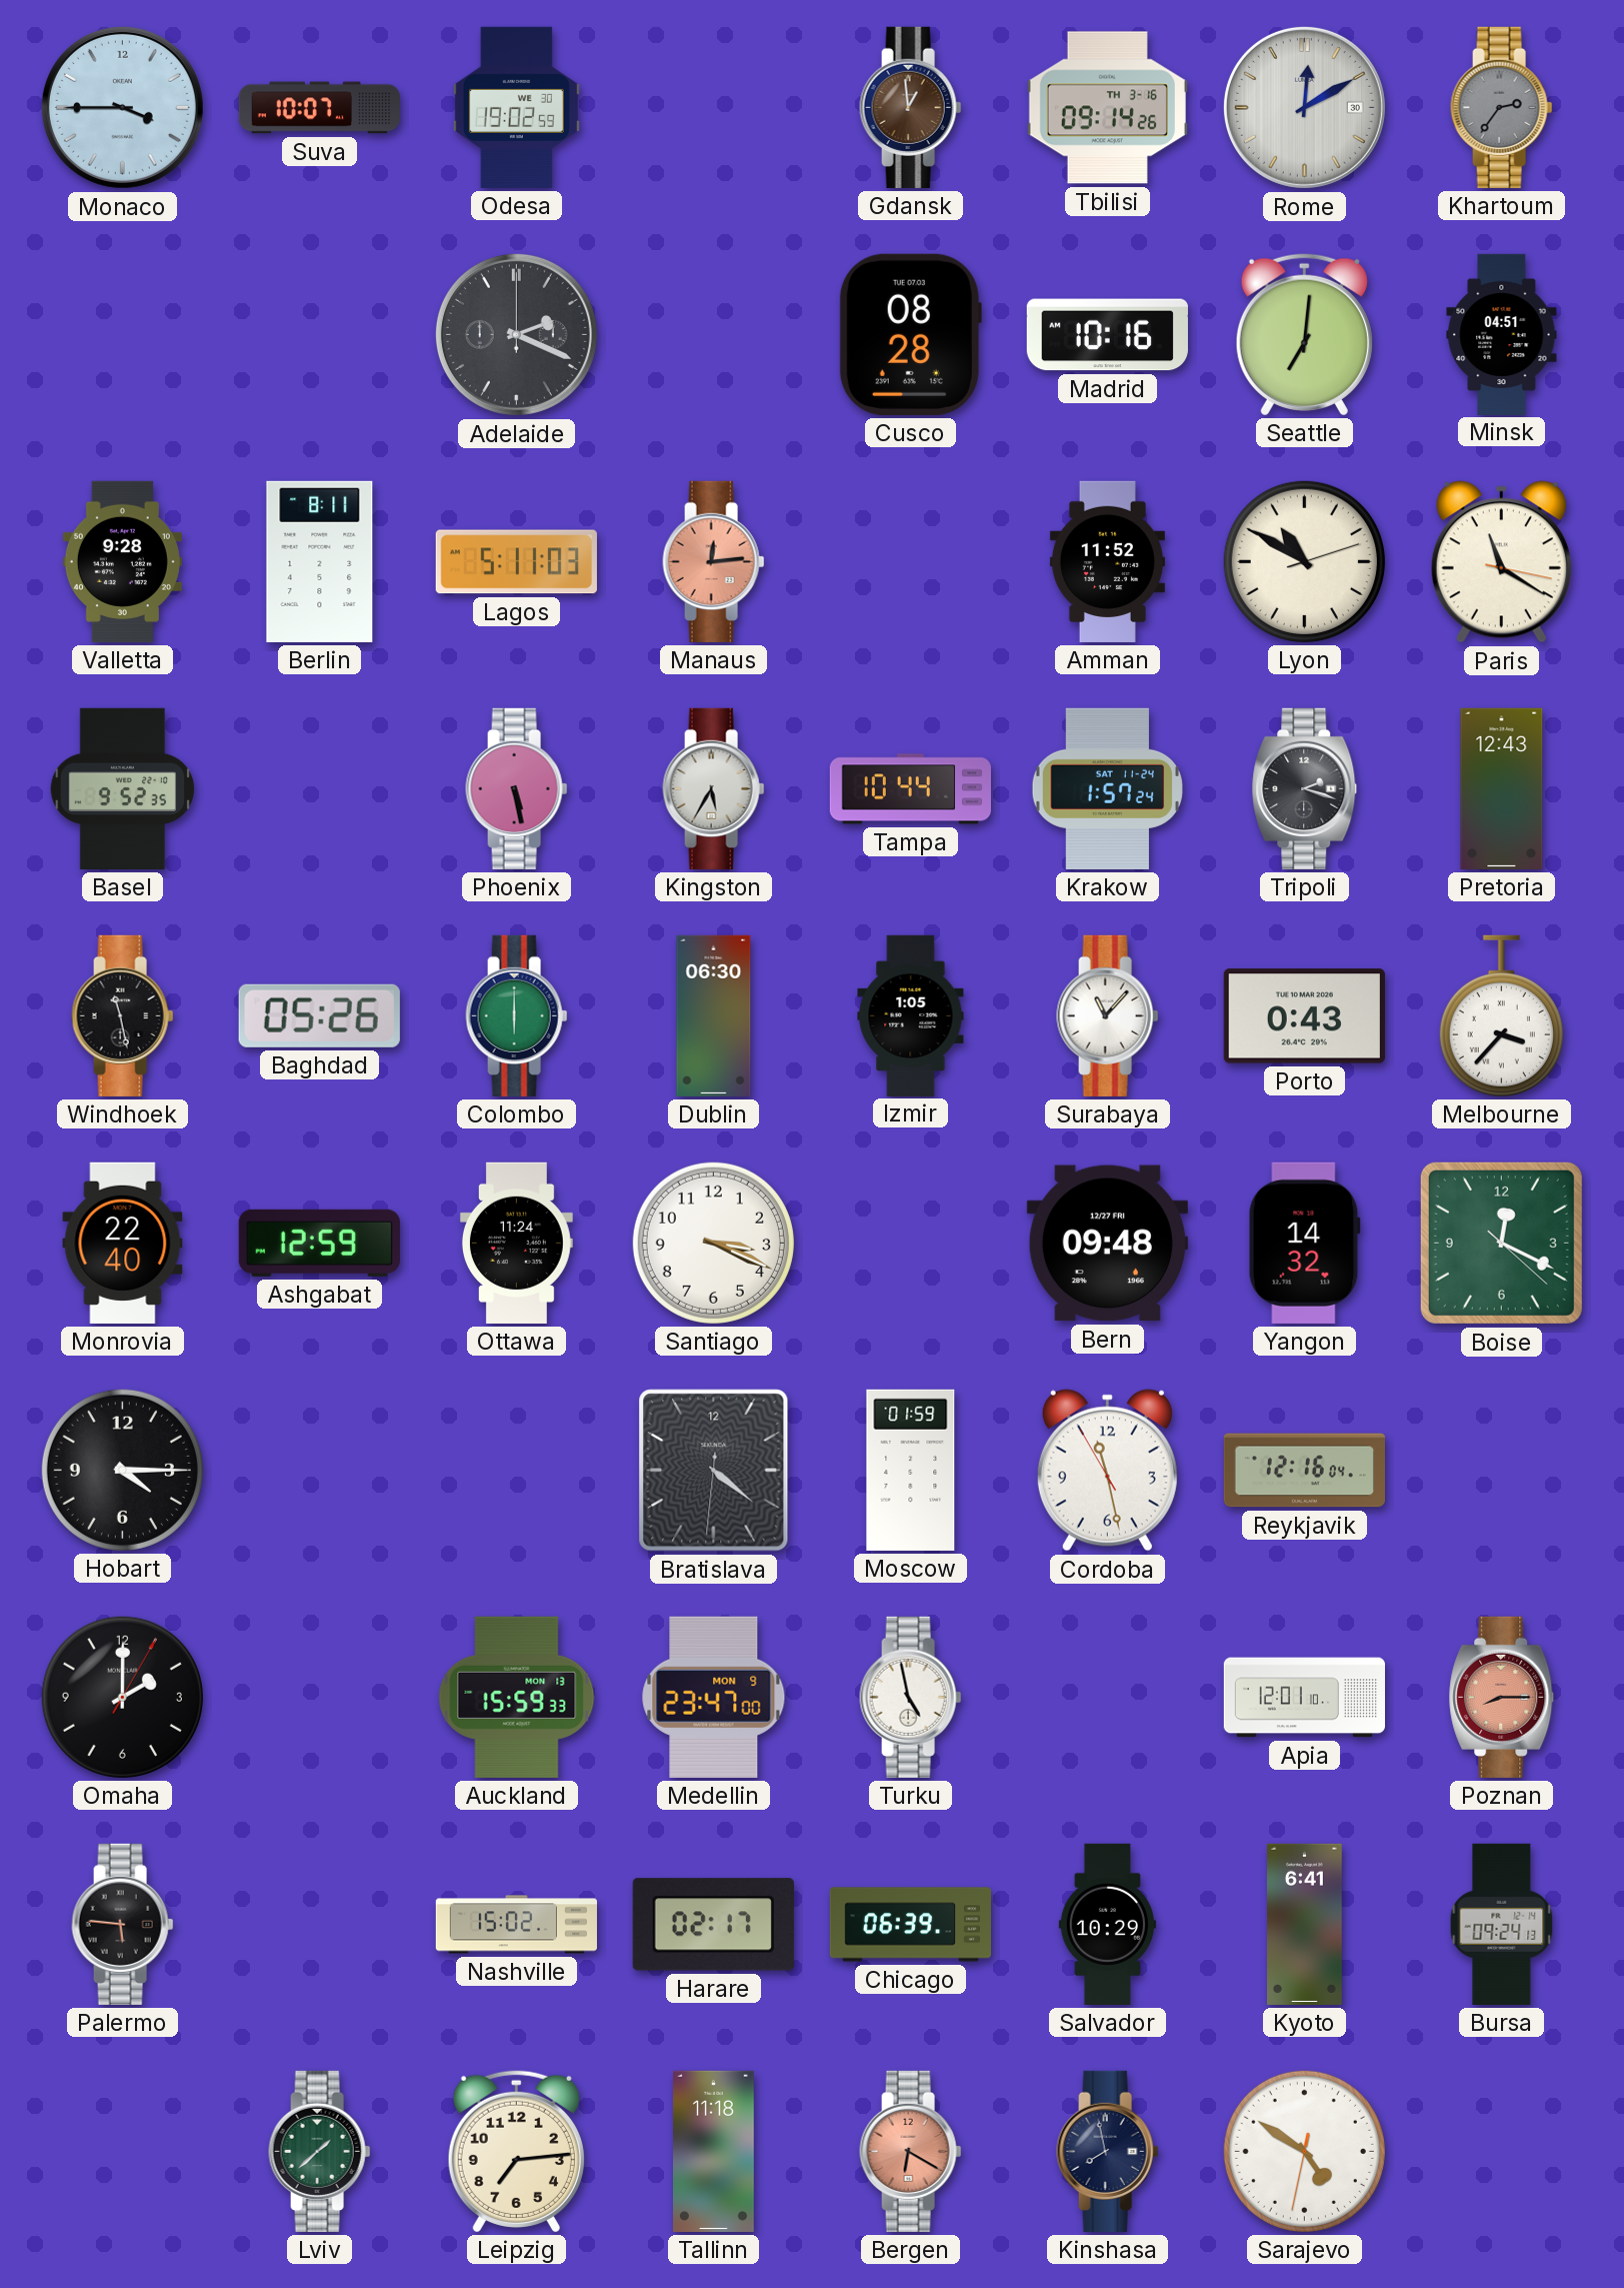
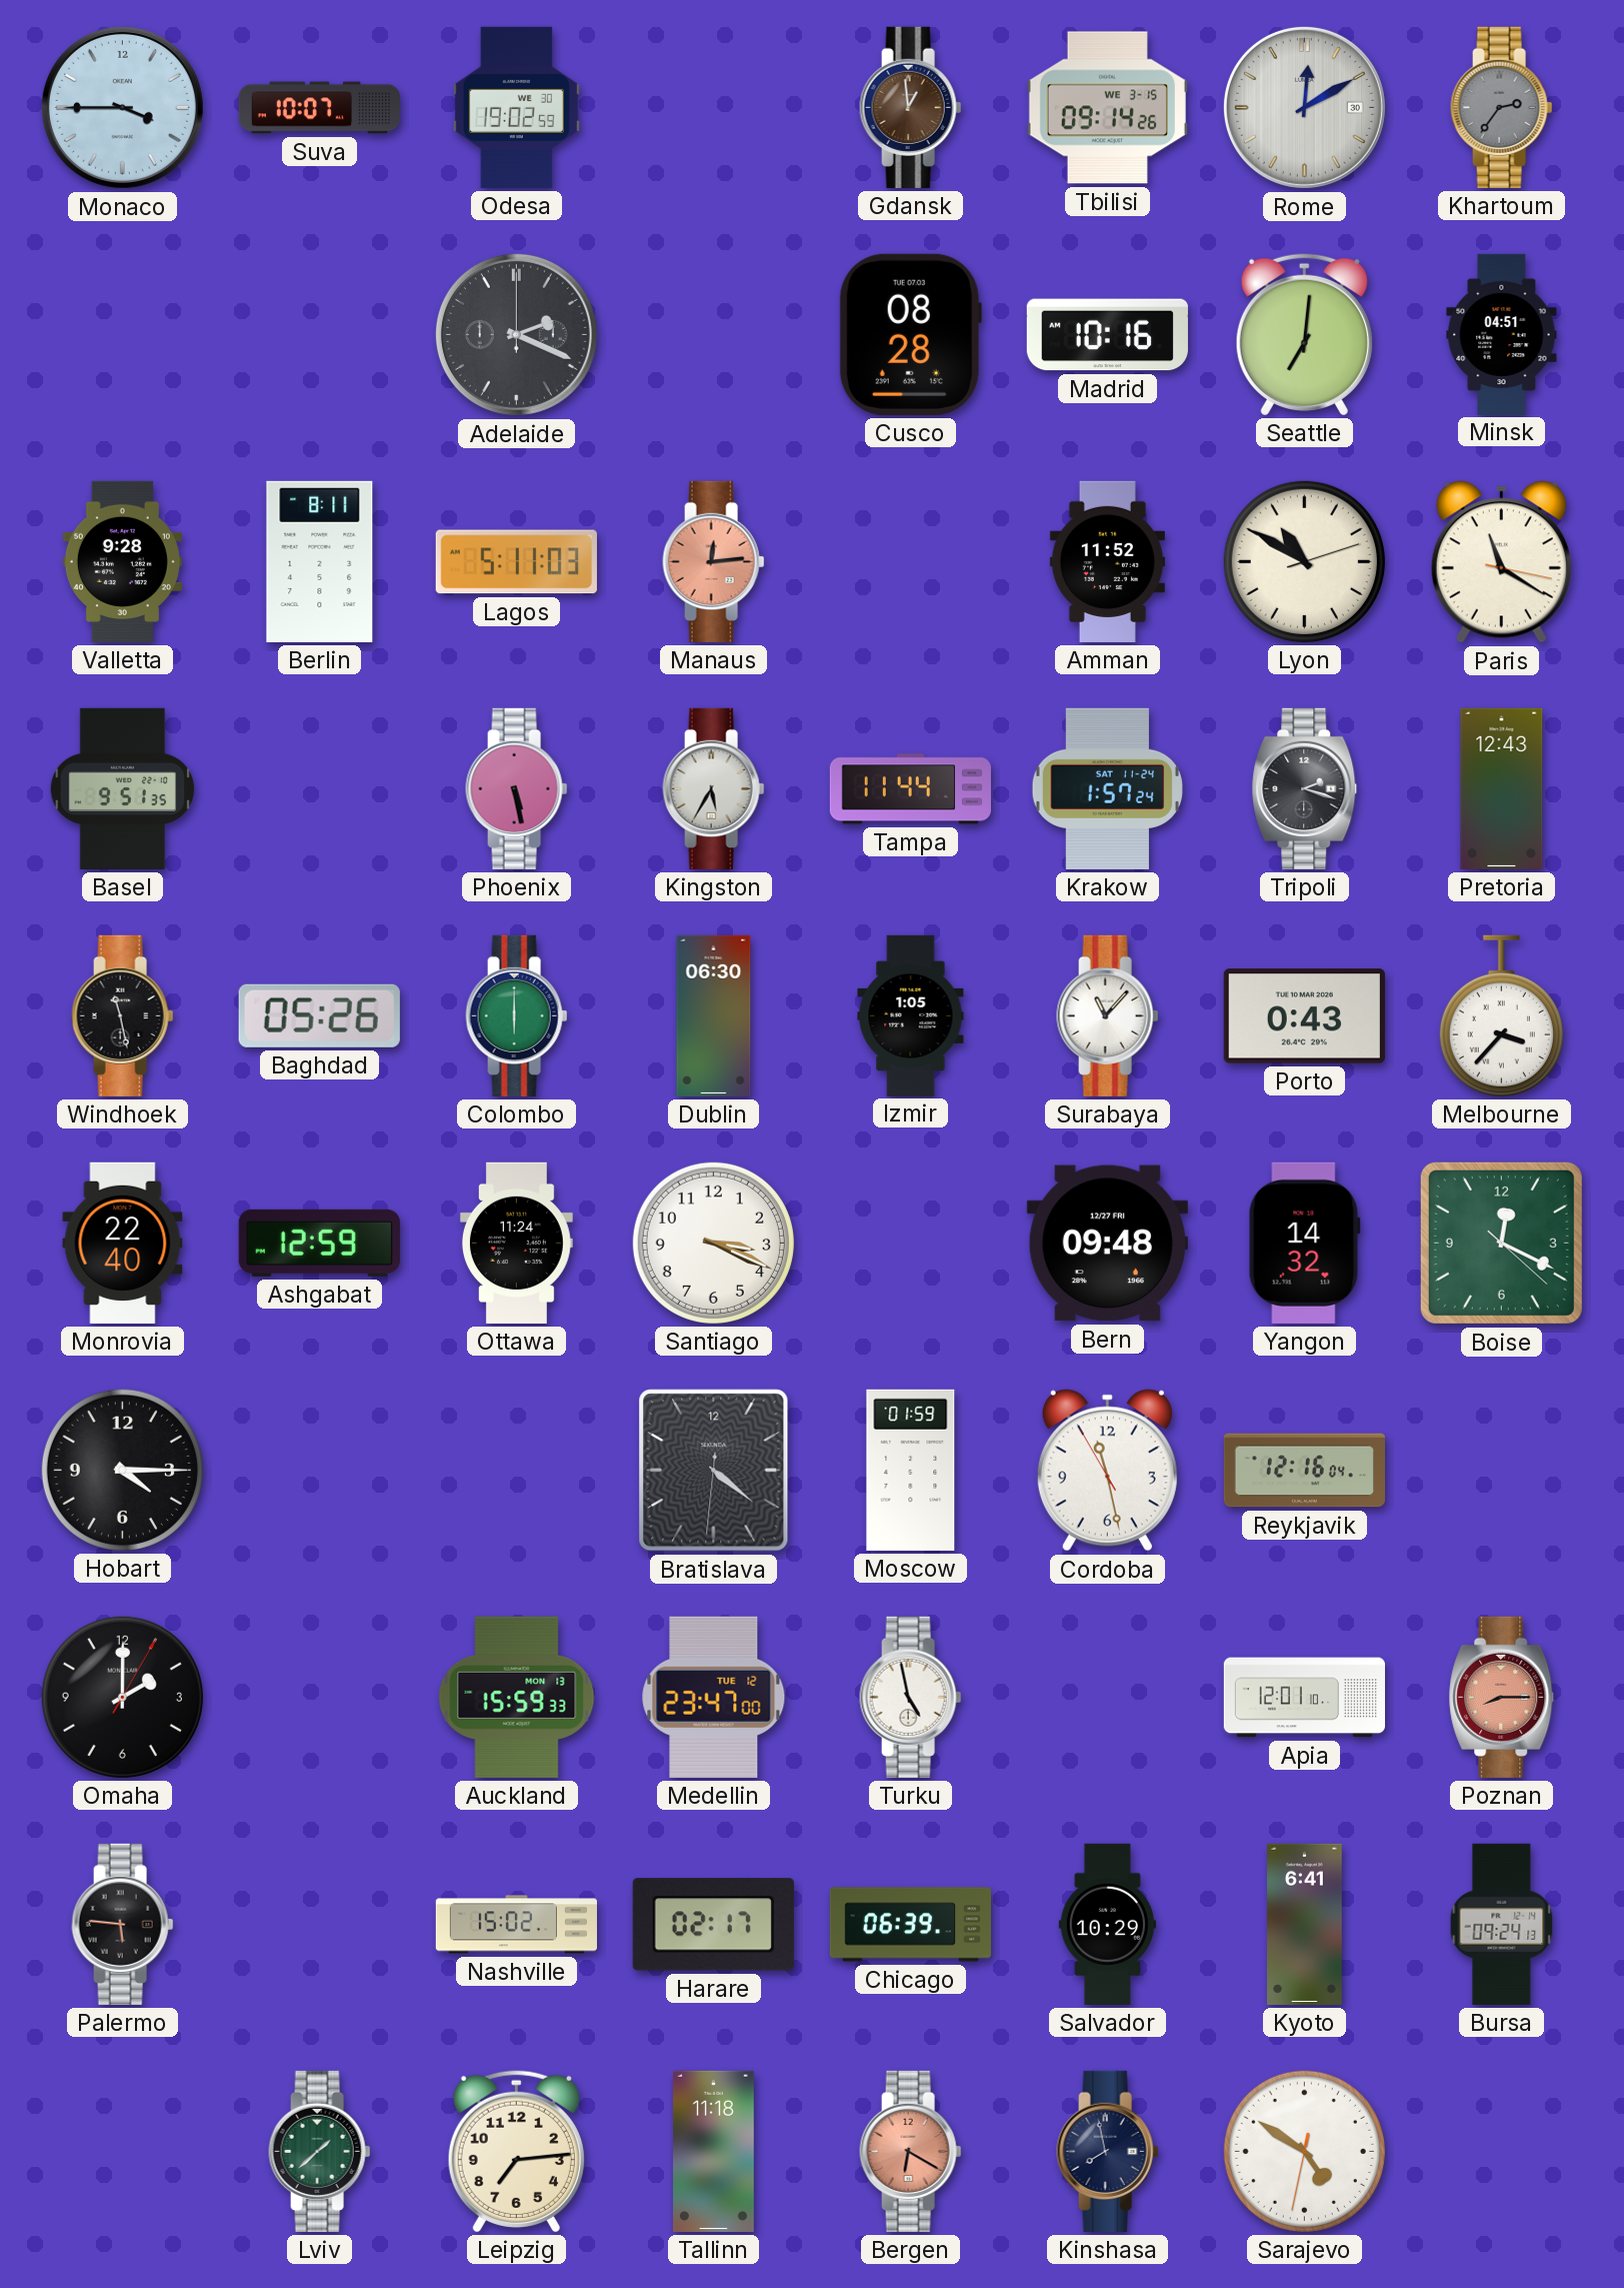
Tbilisi date: TH 3-16 -> WE 3-15
Basel: 9:52 -> 9:51
Tampa: 10:44 -> 11:44
Medellin date: MON 9 -> TUE 12
